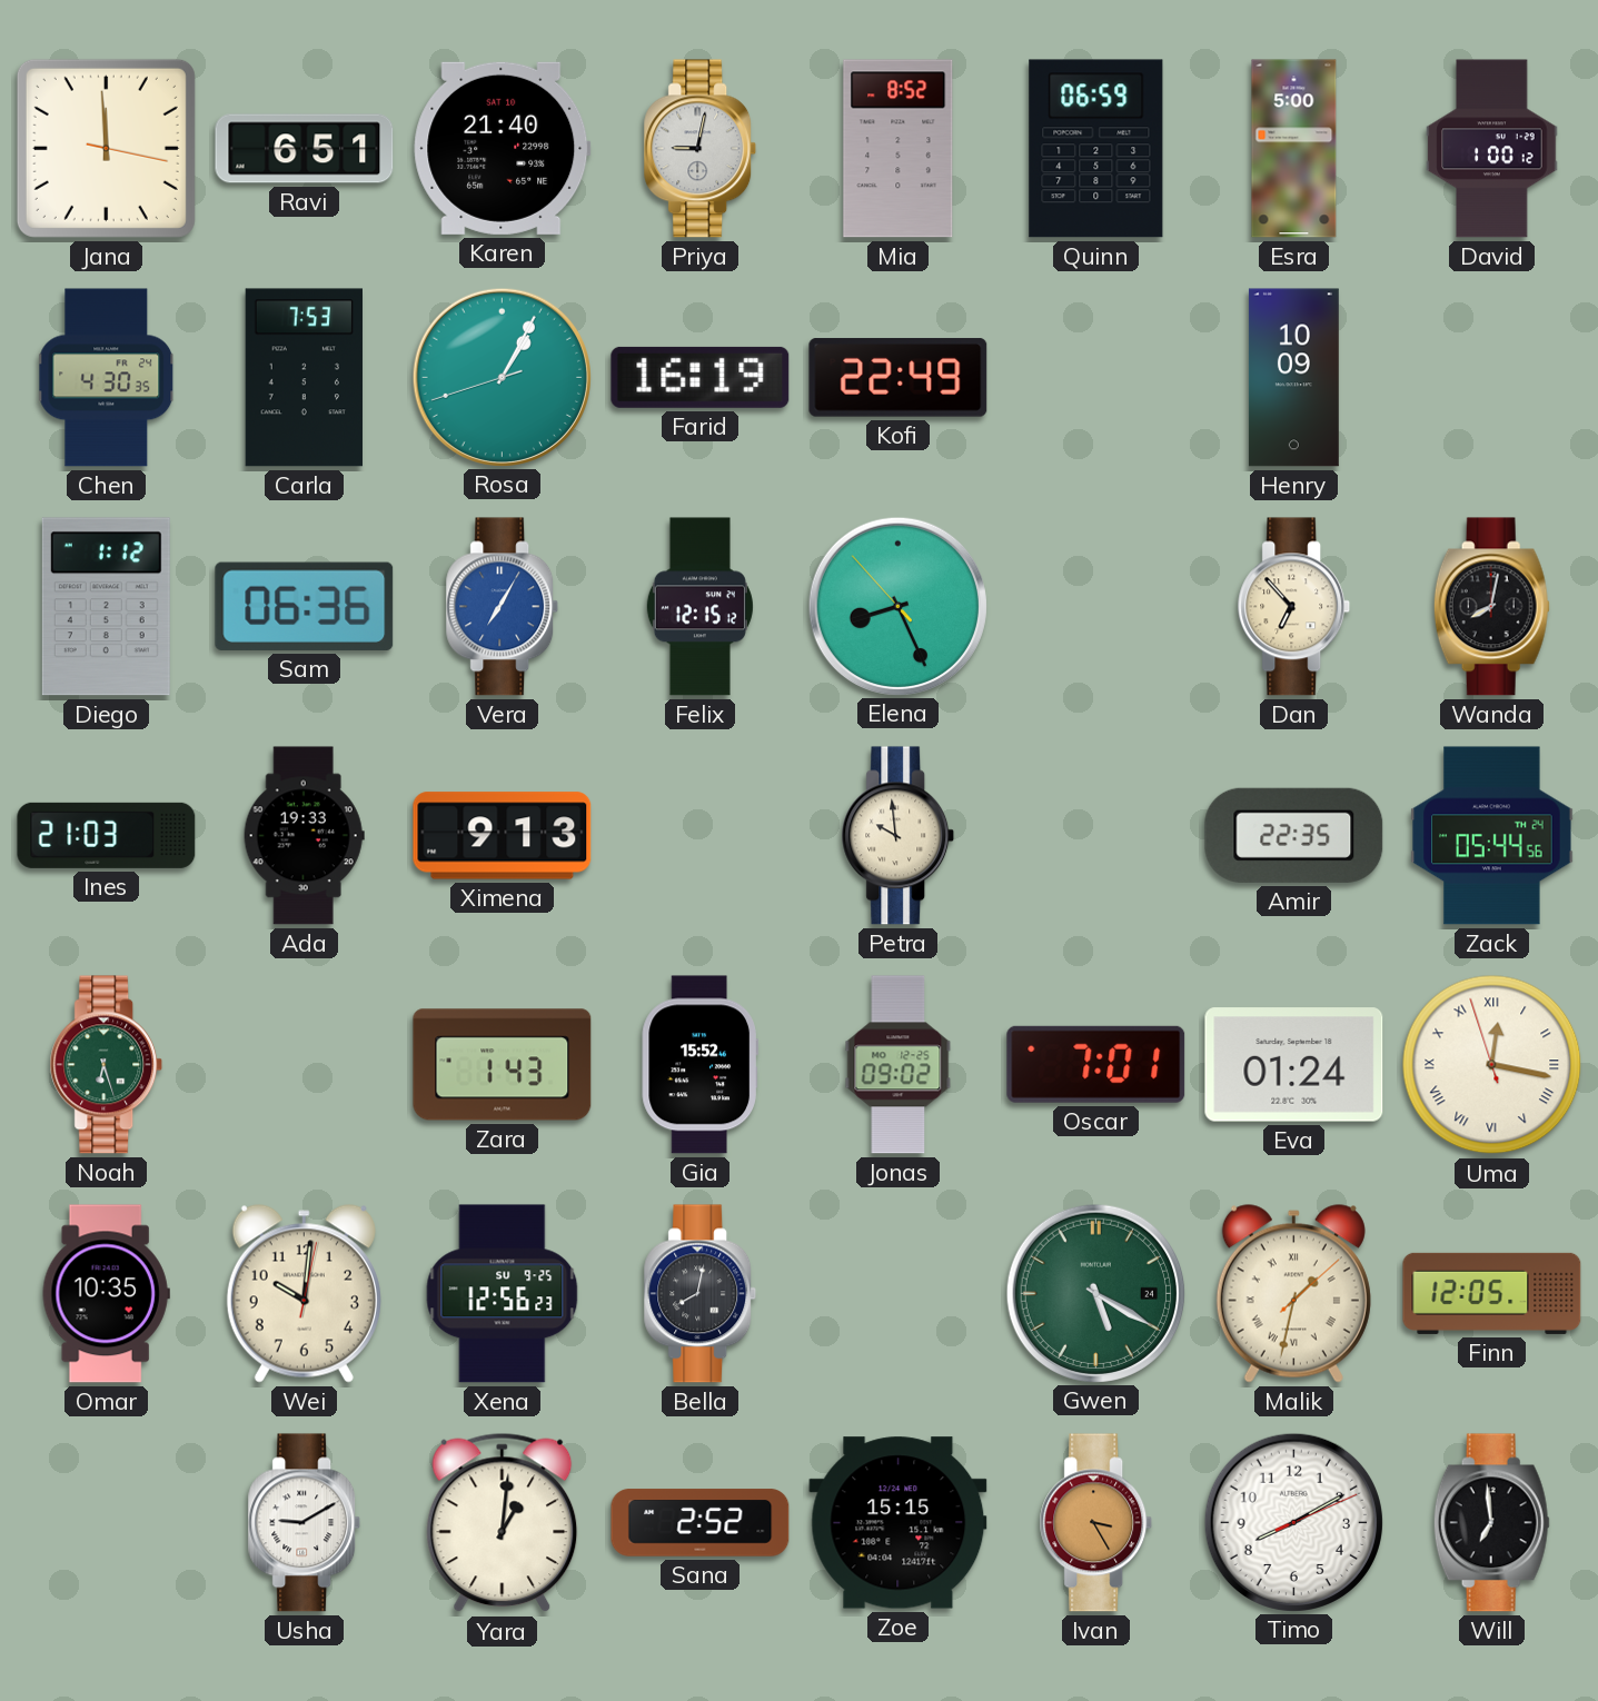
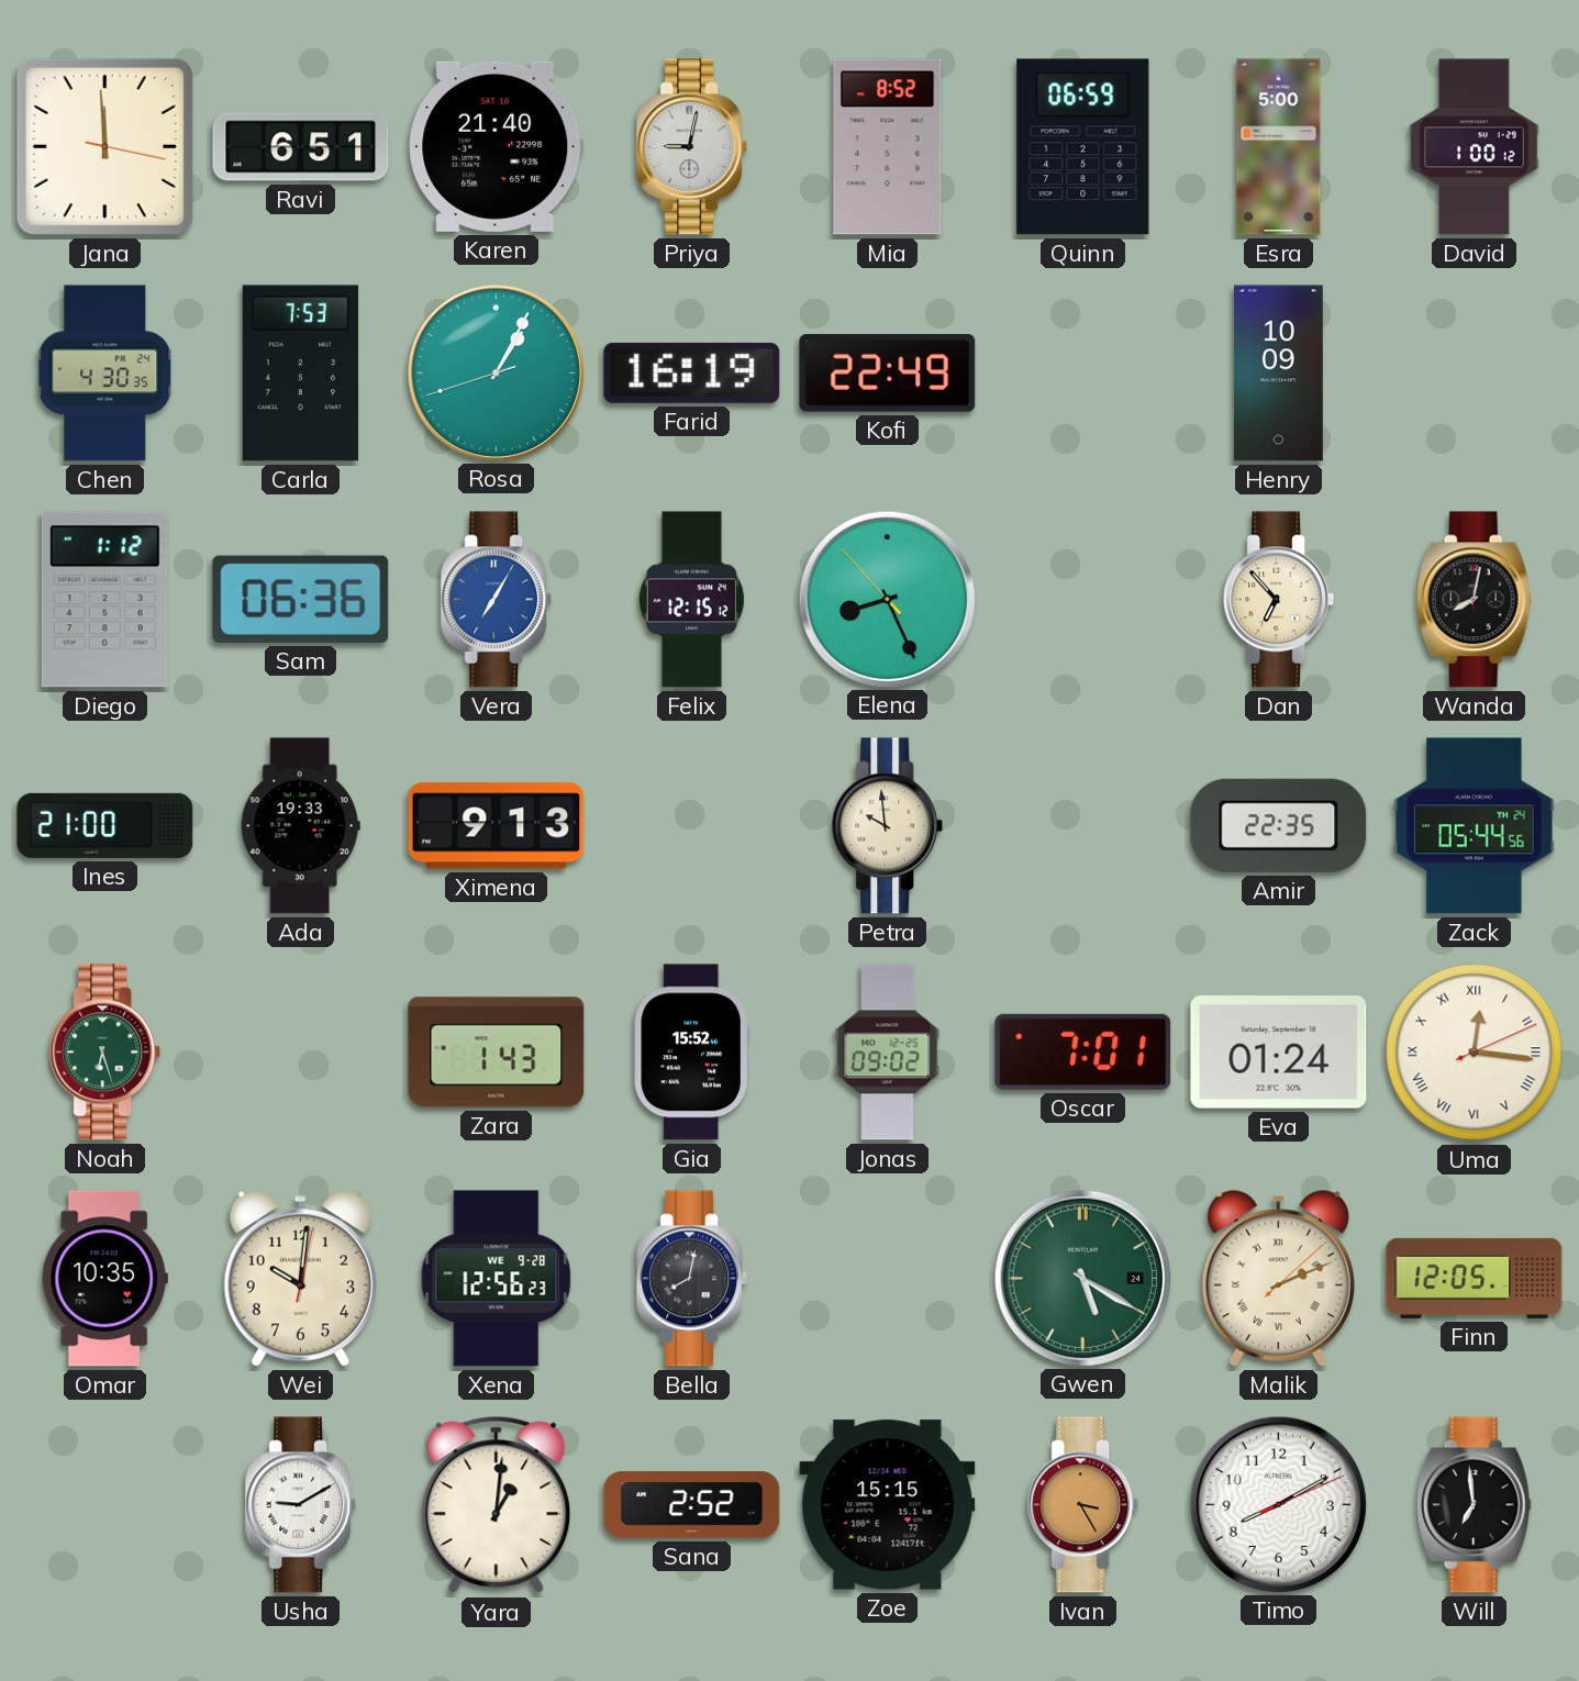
Ines: 21:03 -> 21:00
Uma: 12:16:57 -> 12:16:11
Xena date: SU 9-25 -> WE 9-28
Malik: 1:32 -> 2:11
